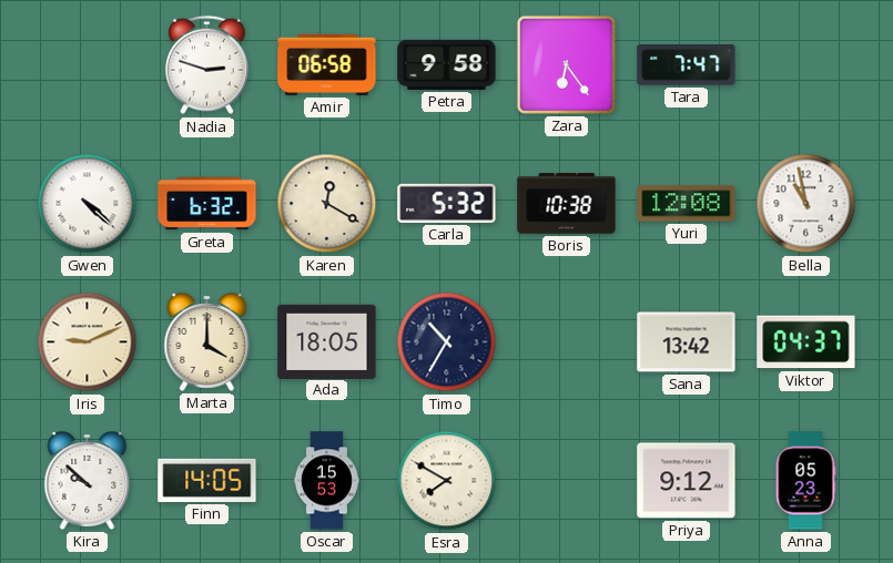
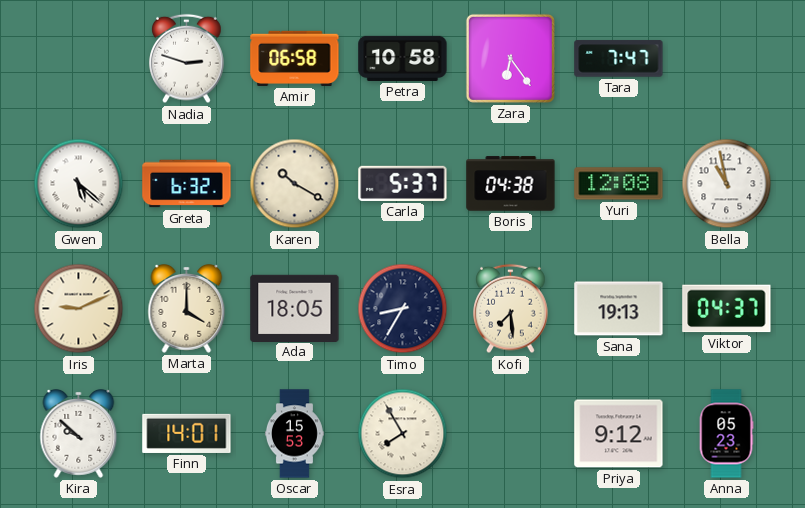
Petra: 9:58 -> 10:58
Gwen: 4:22 -> 5:22
Karen: 12:20 -> 10:20
Carla: 5:32 -> 5:37
Boris: 10:38 -> 04:38
Timo: 10:35 -> 8:35
Kofi: none -> 7:29
Sana: 13:42 -> 19:13
Finn: 14:05 -> 14:01
Esra: 7:50 -> 7:55
